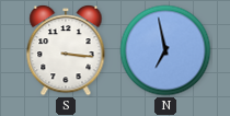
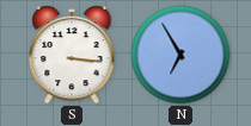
N: 6:58 -> 6:55
